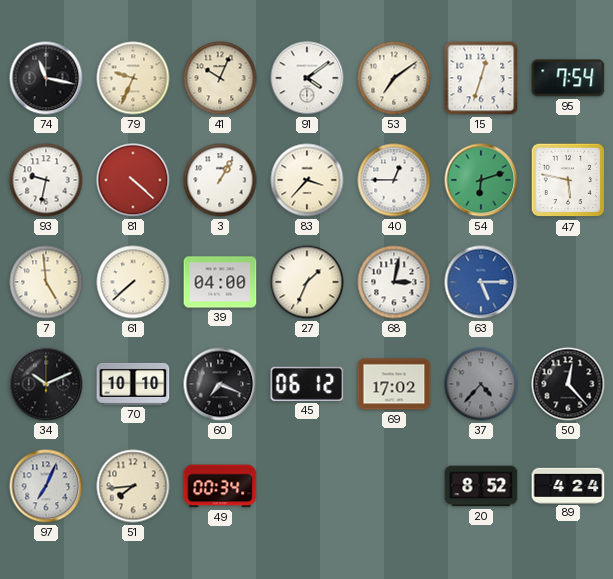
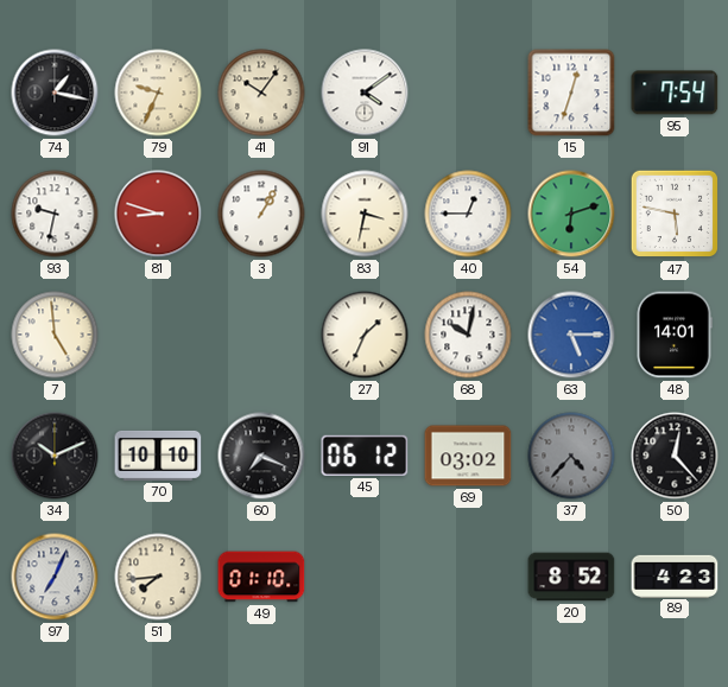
74: 11:17 -> 1:17
41: 10:04 -> 10:06
53: 7:09 -> none
81: 4:22 -> 8:48
83: 3:37 -> 3:32
61: 7:38 -> none
39: 04:00 -> none
68: 3:02 -> 10:02
48: none -> 14:01
69: 17:02 -> 03:02
49: 00:34 -> 01:10
89: 4:24 -> 4:23
